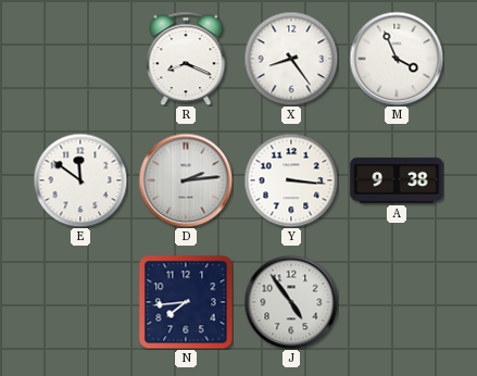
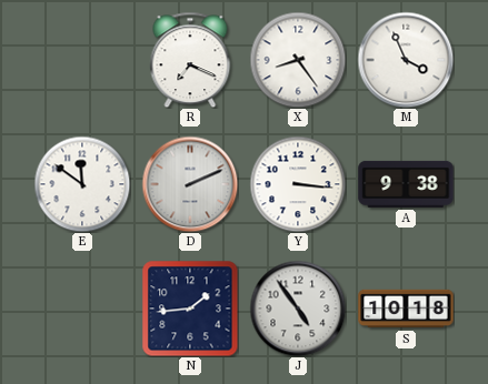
R: 8:19 -> 7:19
D: 2:14 -> 2:11
N: 7:44 -> 1:44
S: none -> 10:18
